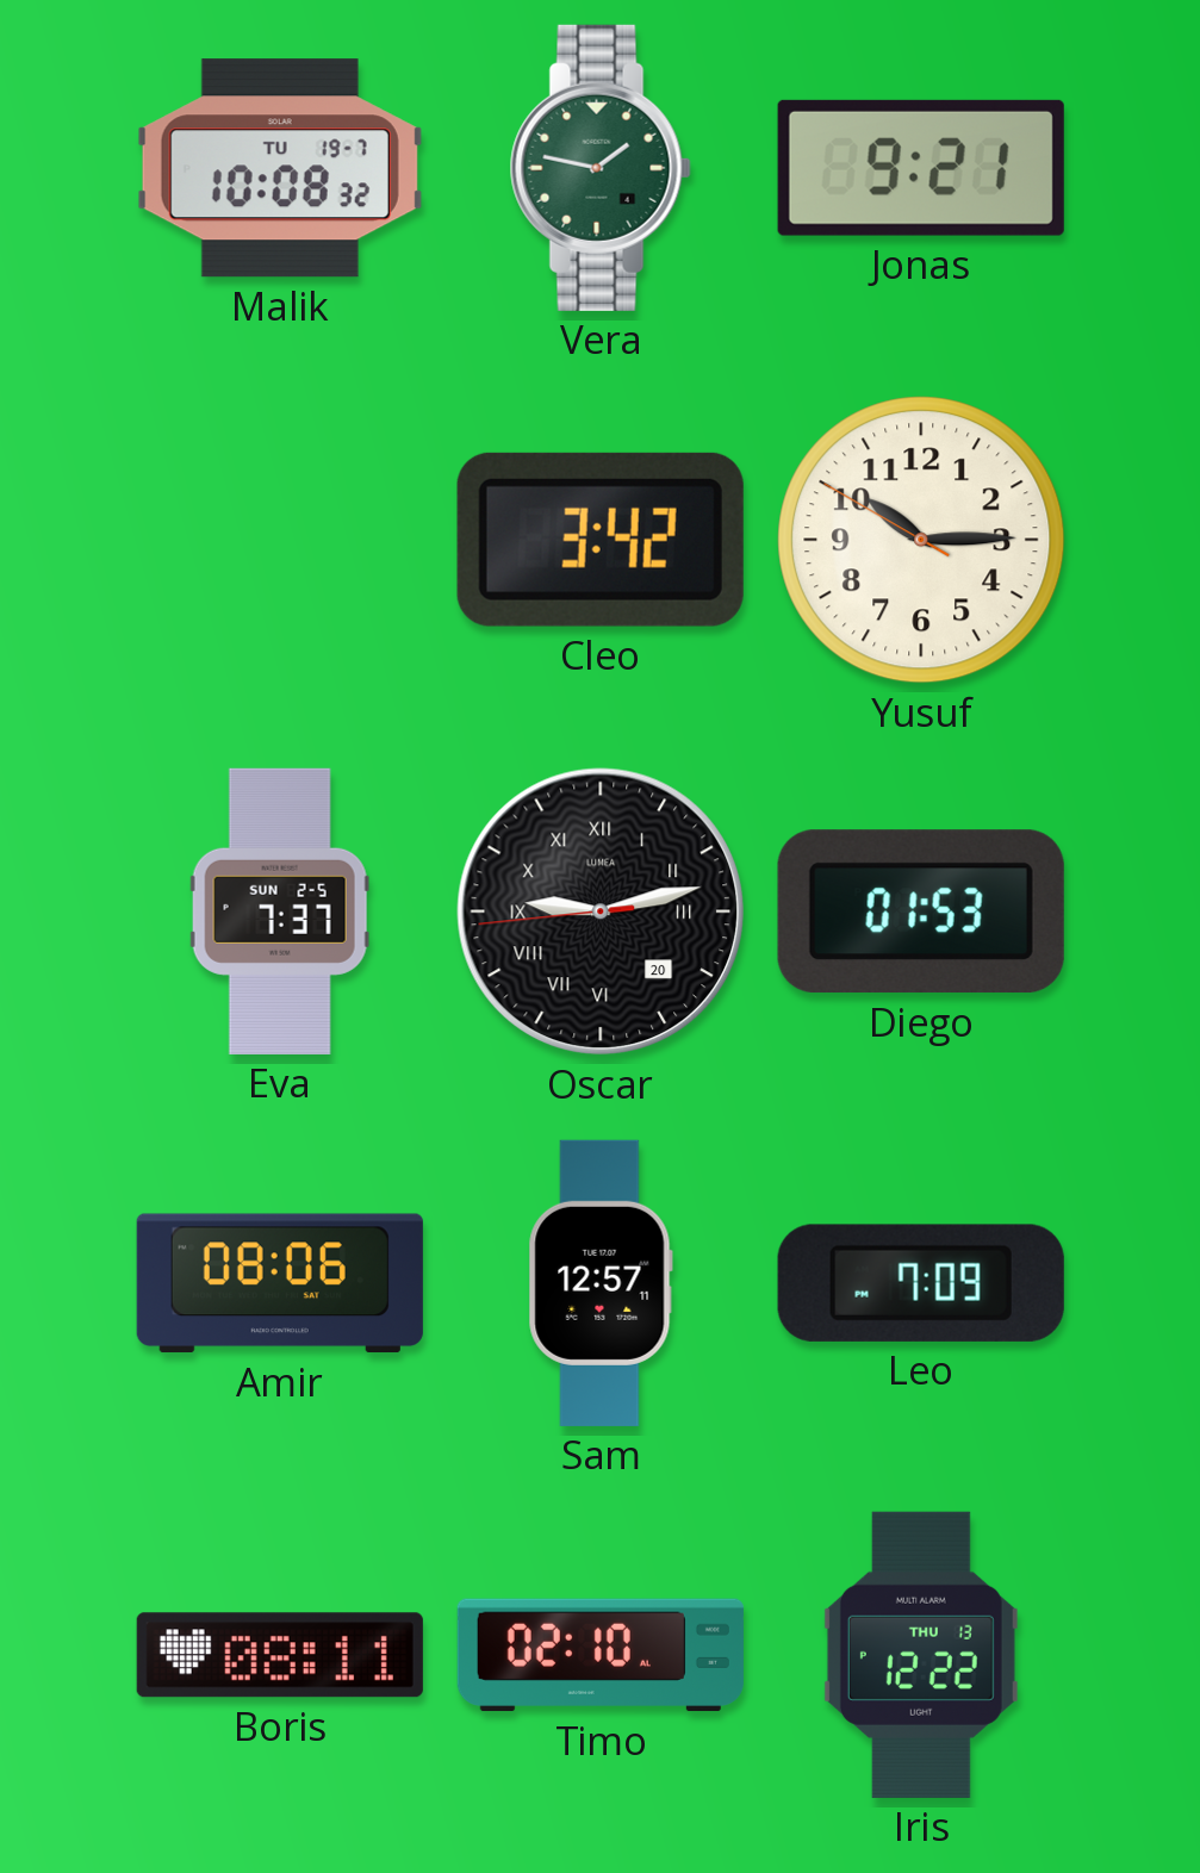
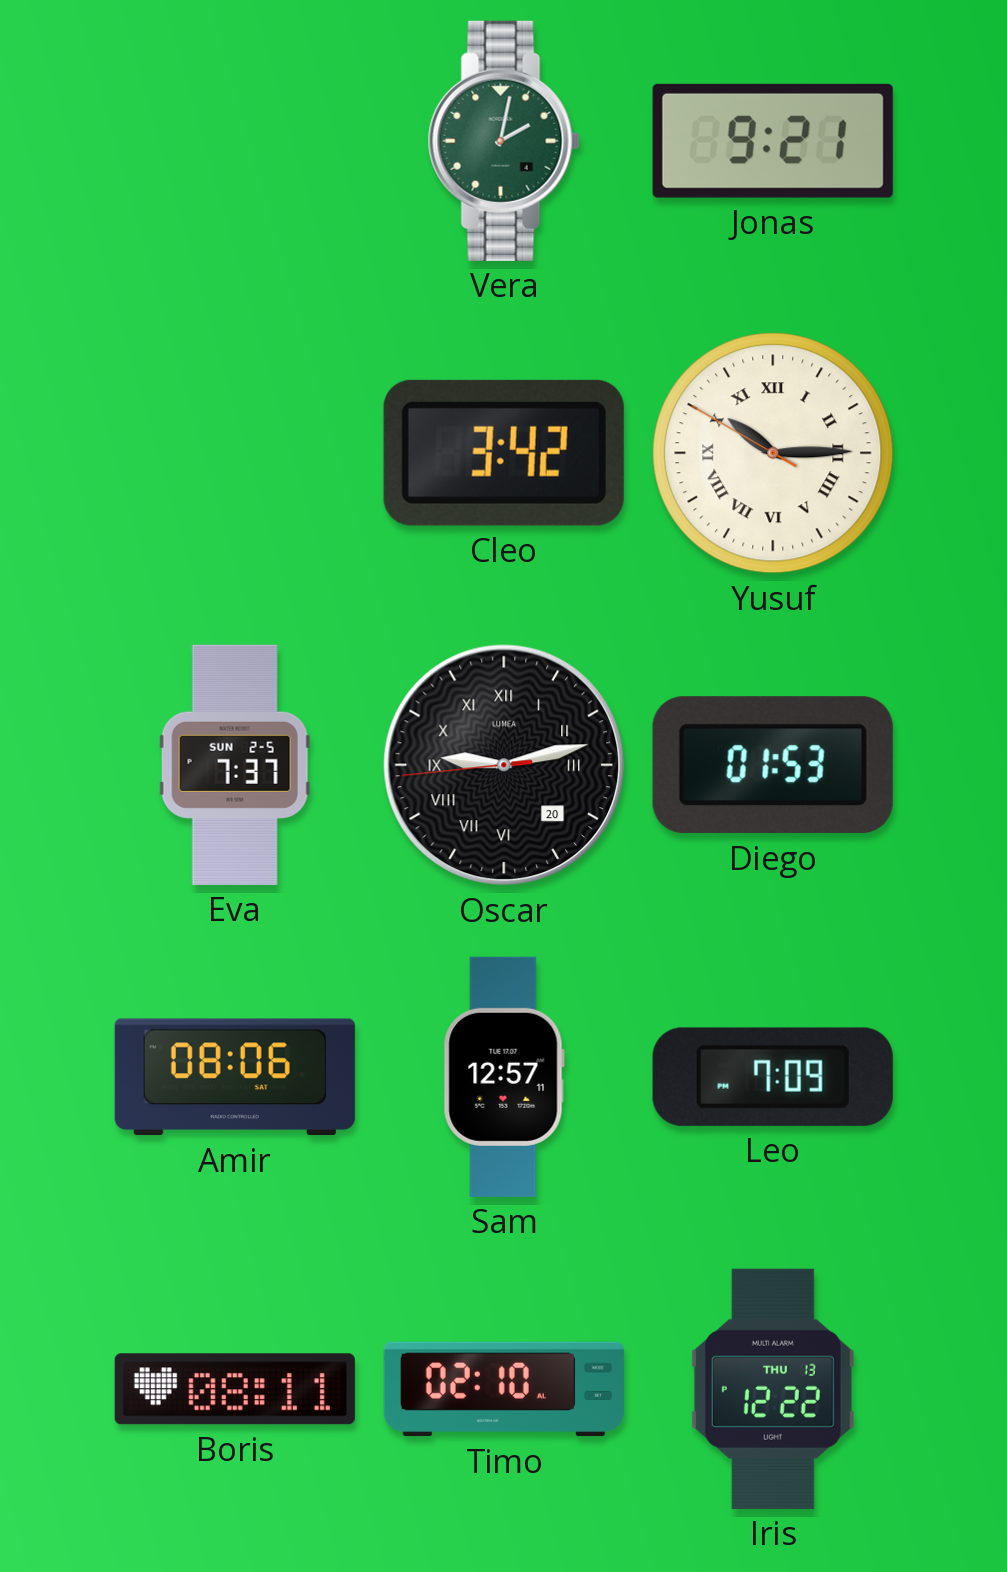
Malik: 10:08 -> none
Vera: 1:47 -> 2:02
Yusuf numerals: Arabic -> Roman
